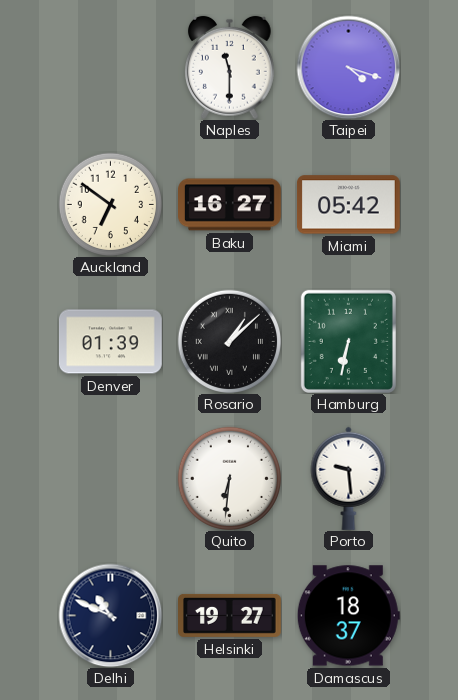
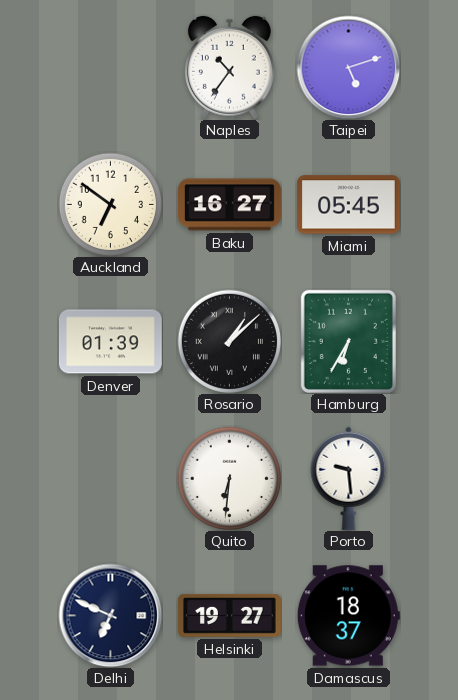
Naples: 11:30 -> 10:36
Taipei: 4:18 -> 5:12
Miami: 05:42 -> 05:45
Hamburg: 6:32 -> 6:35
Delhi: 10:49 -> 6:49
